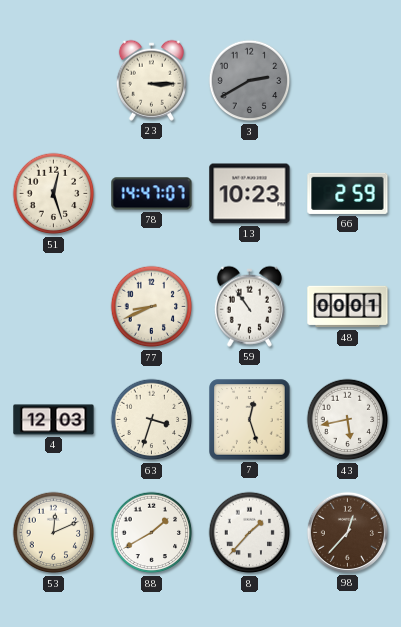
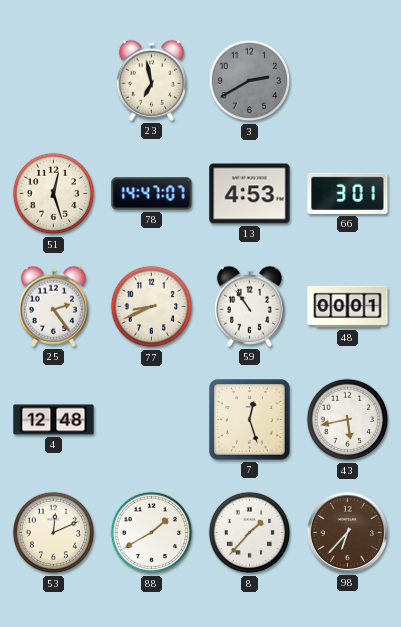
23: 3:15 -> 6:58
13: 10:23 -> 4:53
66: 2:59 -> 3:01
25: none -> 2:24
4: 12:03 -> 12:48
63: 3:33 -> none
98: 12:37 -> 6:37
